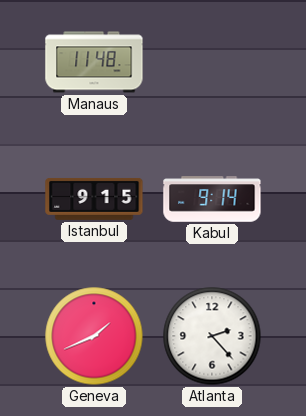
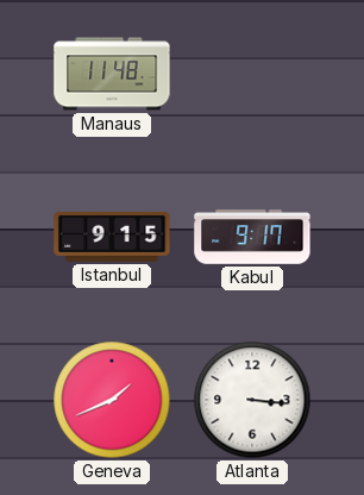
Kabul: 9:14 -> 9:17
Atlanta: 2:23 -> 3:16
